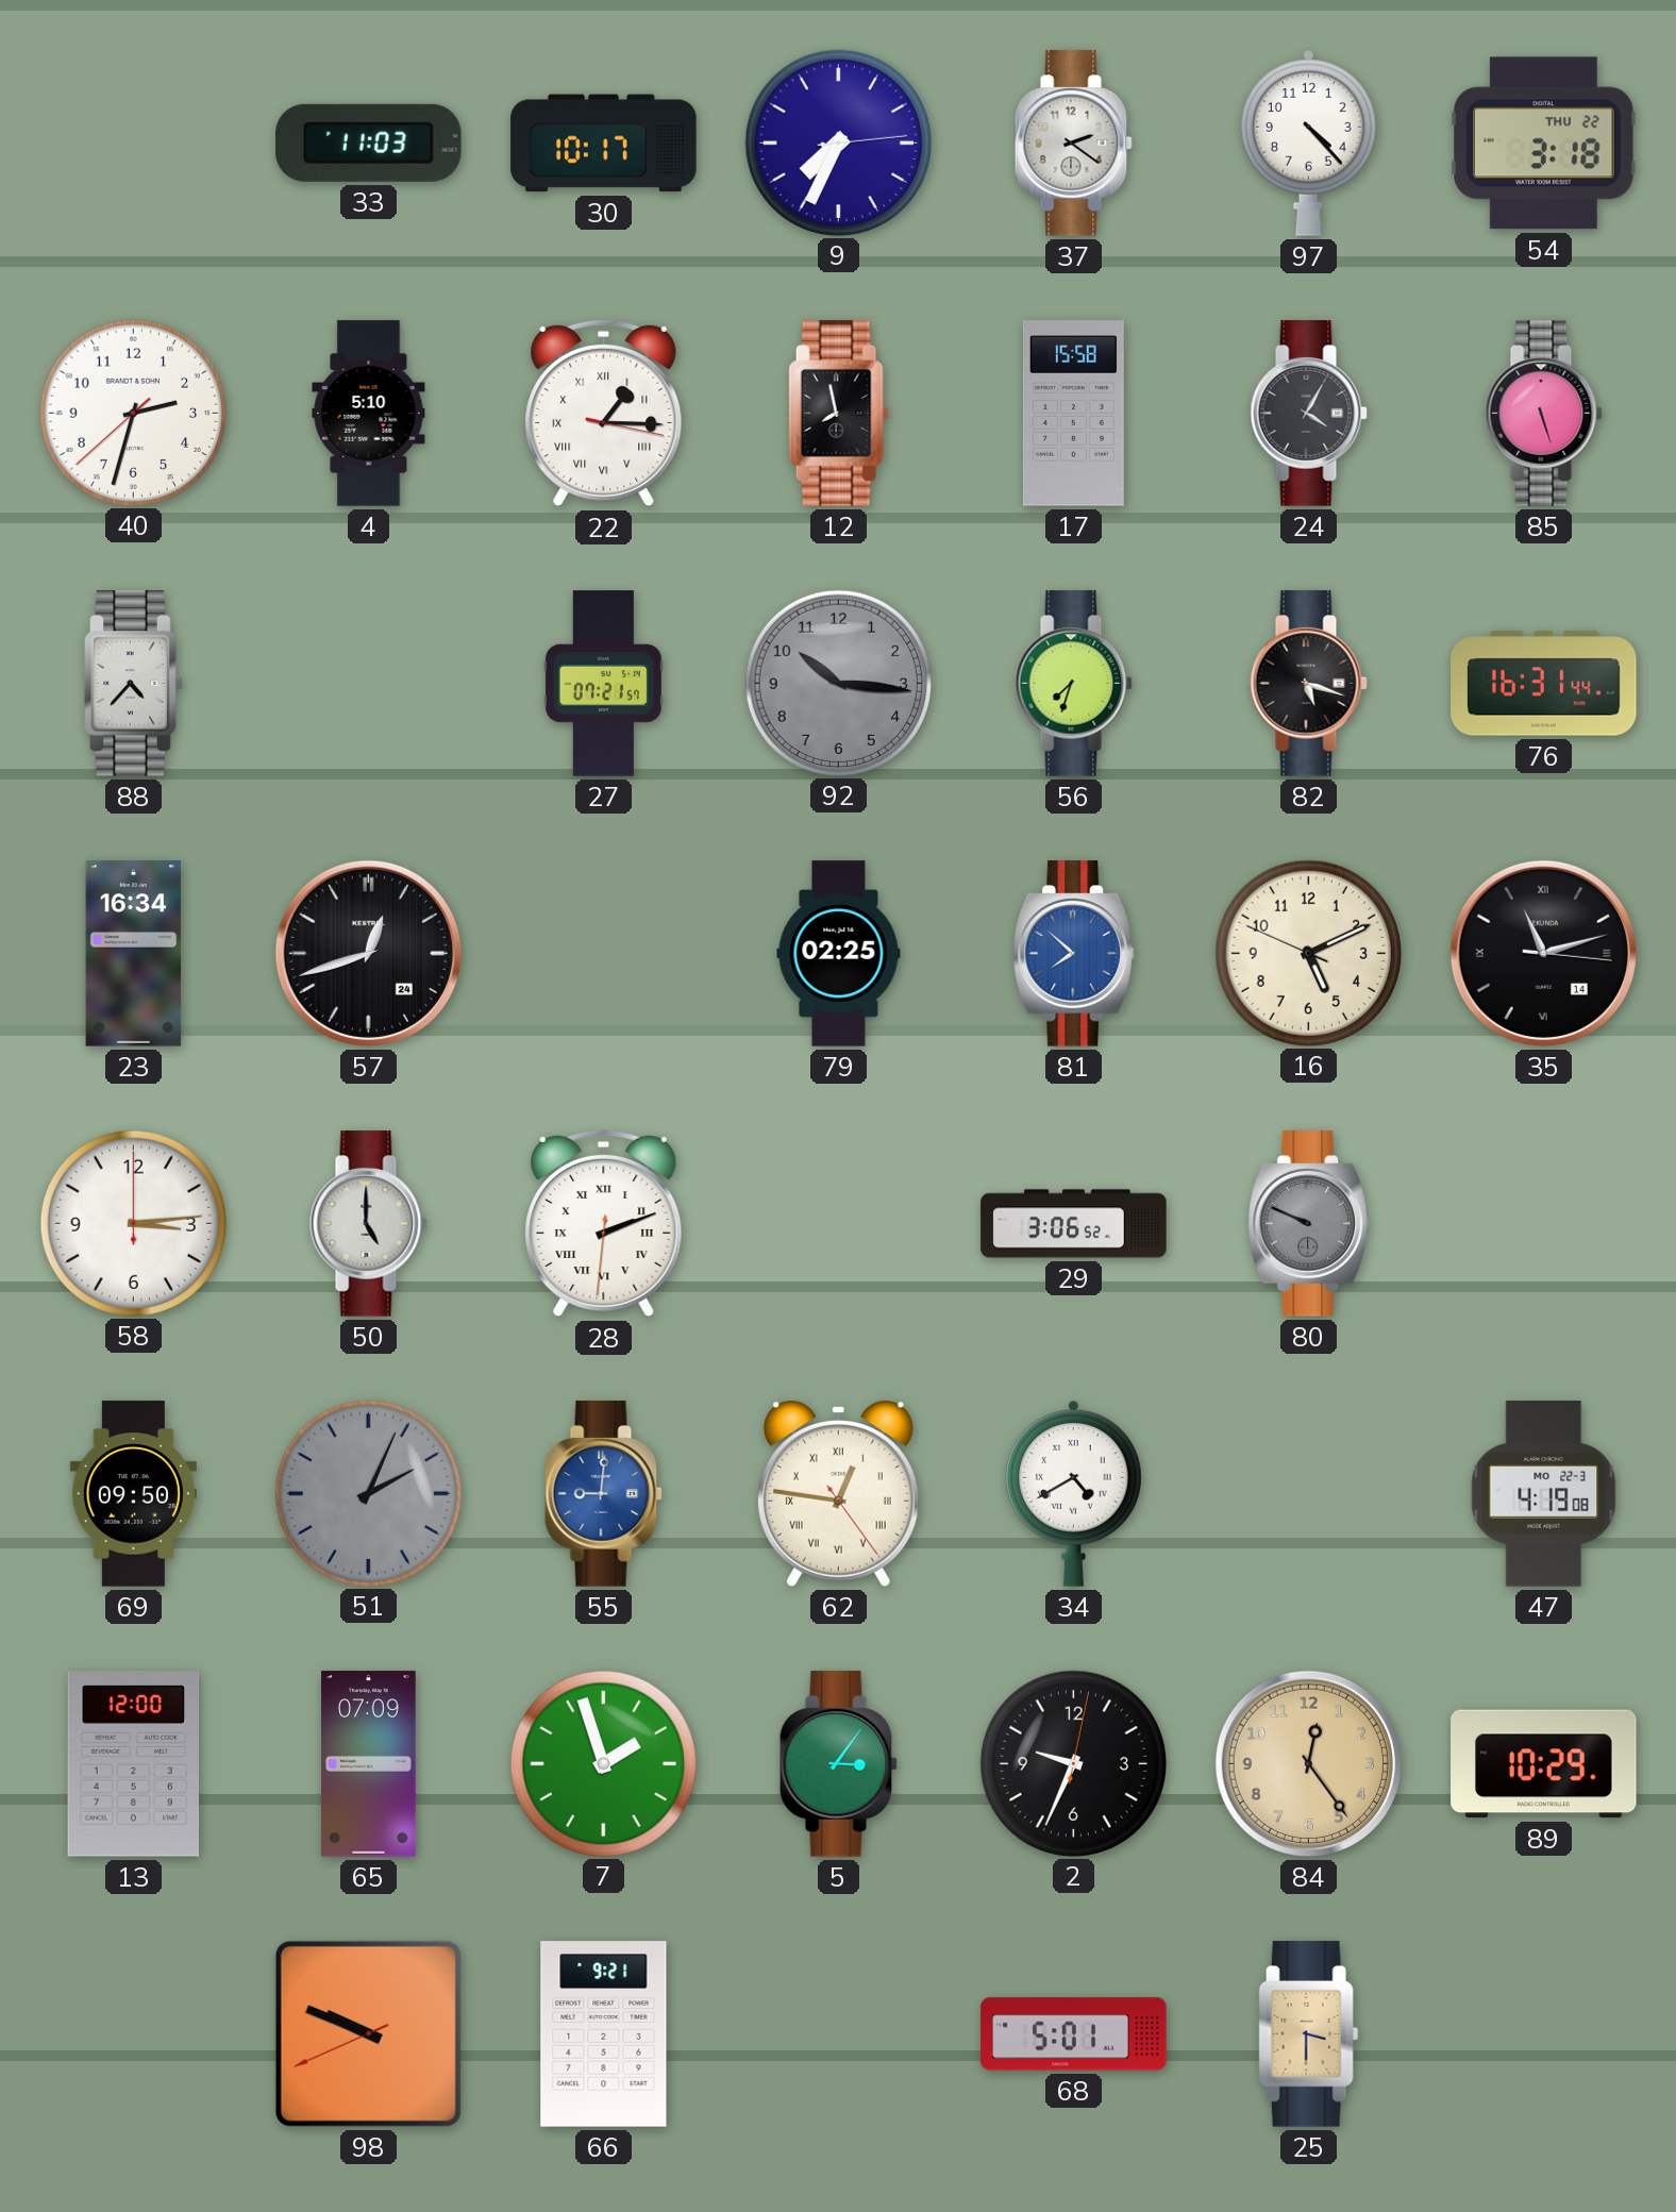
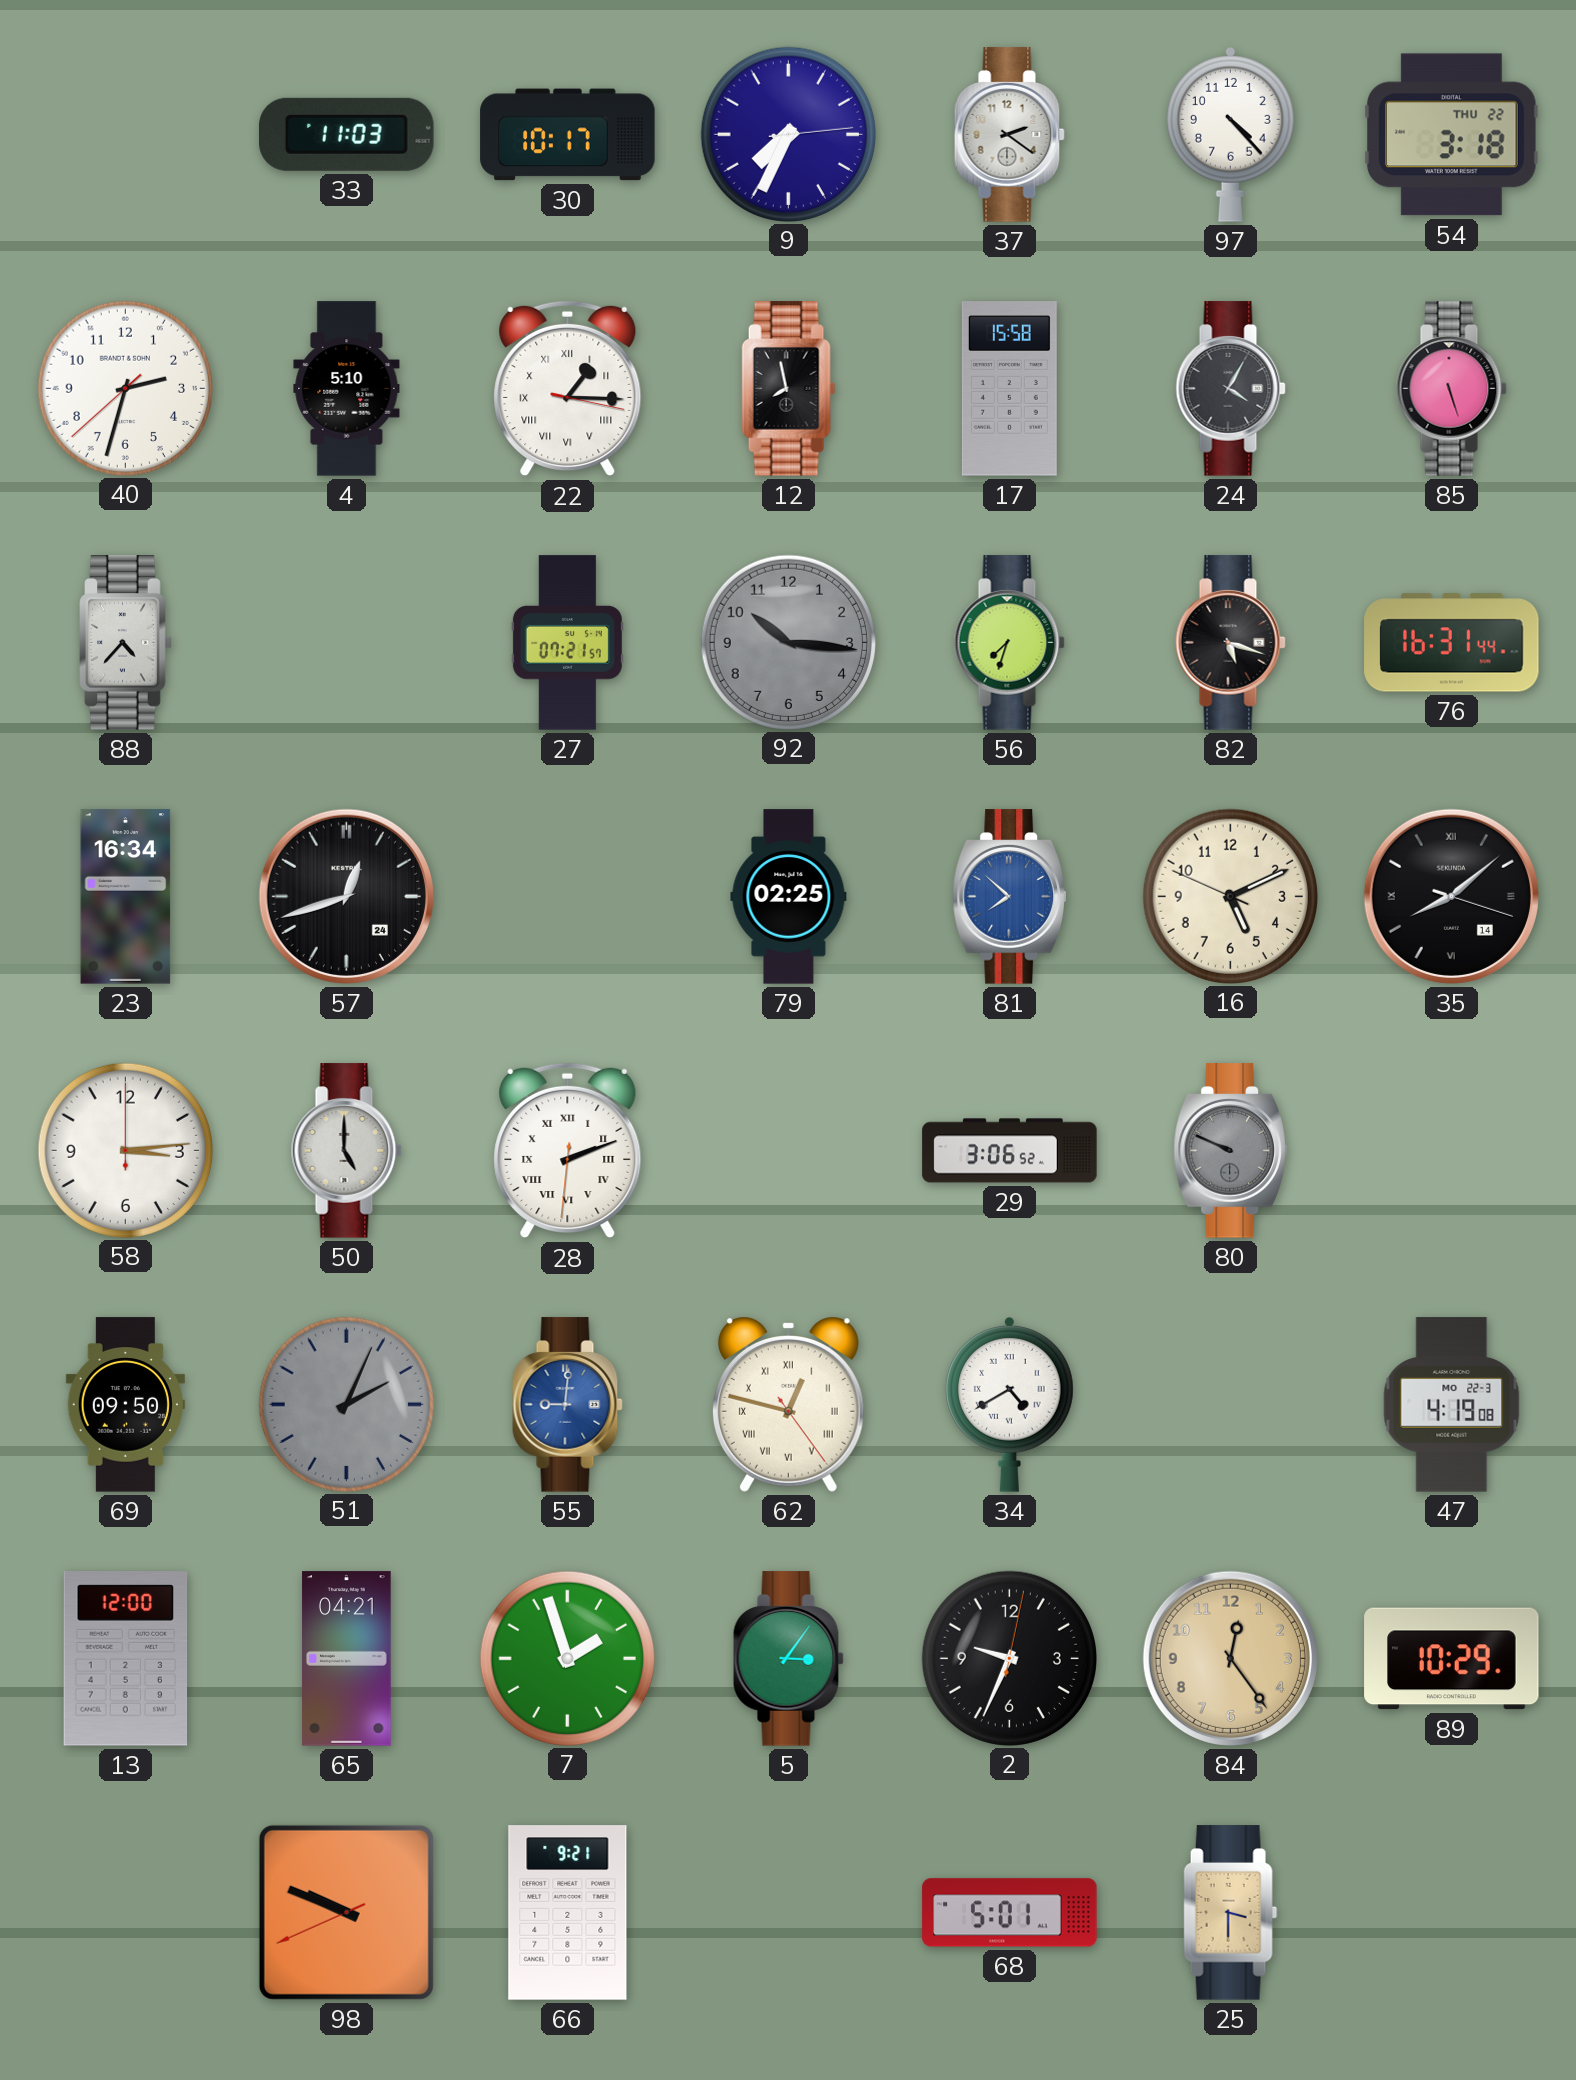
35: 11:12 -> 8:08
62: 12:46 -> 12:47
65: 07:09 -> 04:21
